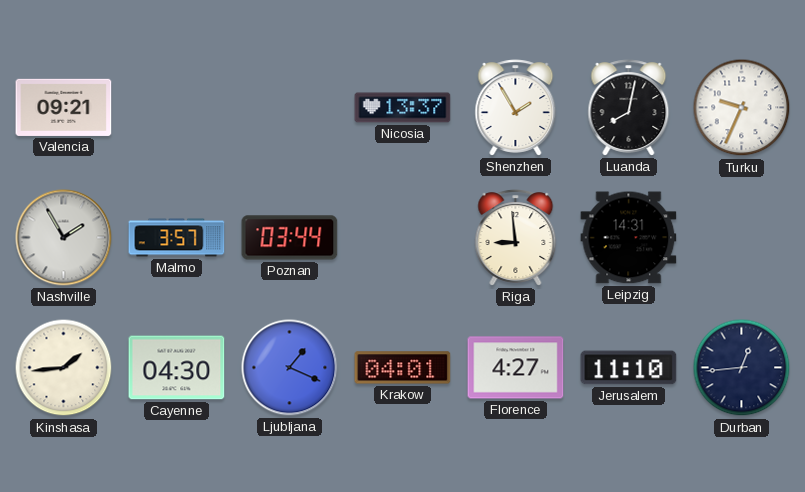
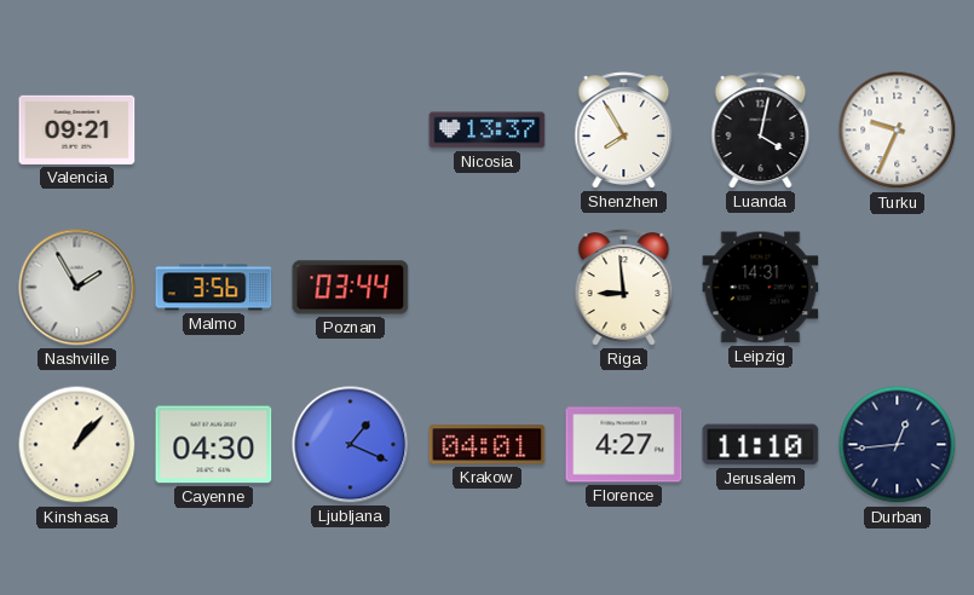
Shenzhen: 1:55 -> 7:55
Luanda: 8:02 -> 4:02
Malmo: 3:57 -> 3:56
Kinshasa: 1:44 -> 1:07
